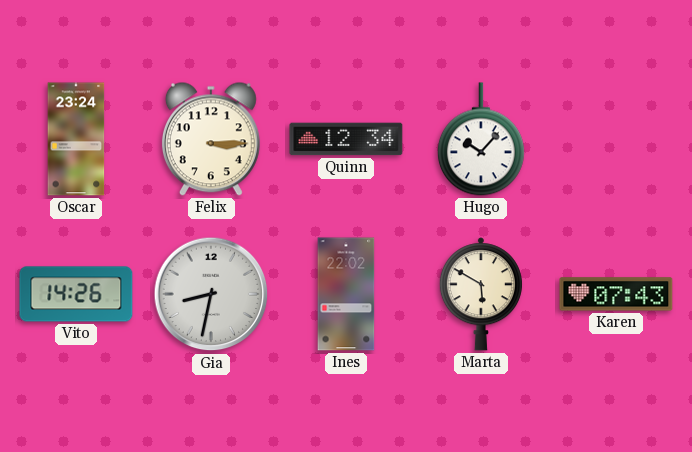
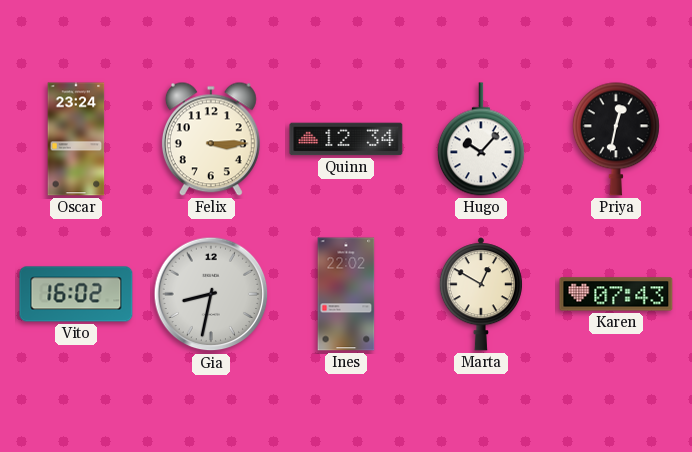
Priya: none -> 12:32
Vito: 14:26 -> 16:02
Marta: 5:50 -> 12:50
